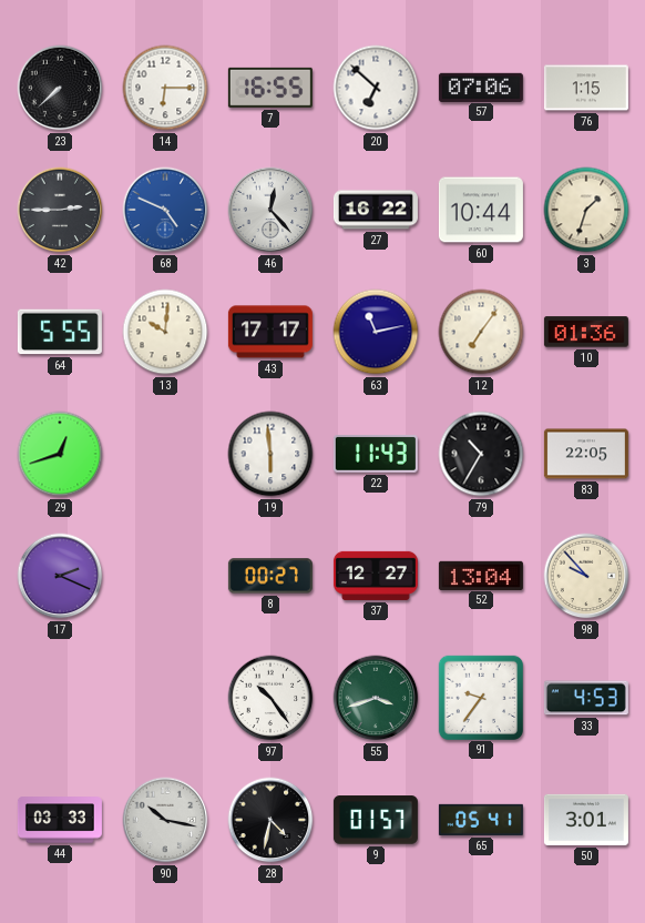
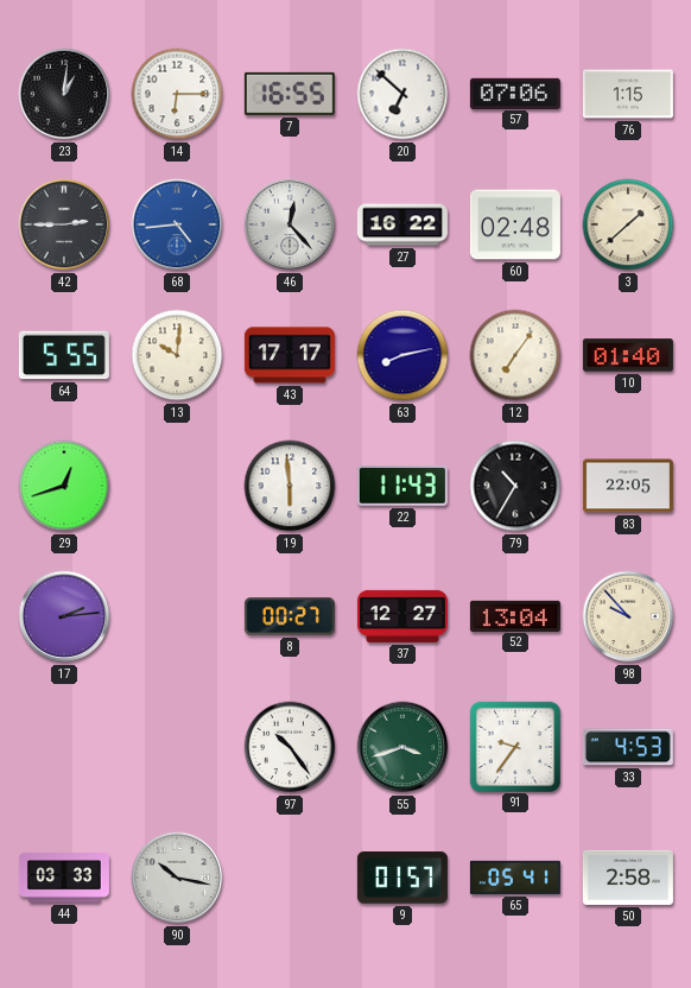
23: 7:38 -> 1:01
68: 4:49 -> 4:44
60: 10:44 -> 02:48
3: 1:33 -> 1:38
63: 11:13 -> 8:13
10: 01:36 -> 01:40
17: 2:19 -> 2:14
28: 4:32 -> none
50: 3:01 -> 2:58
